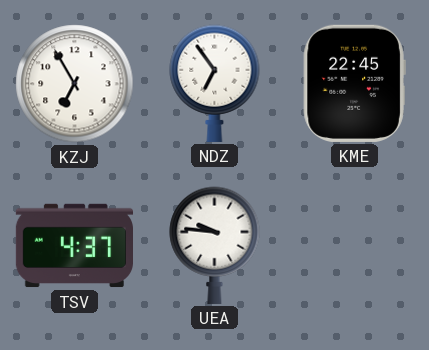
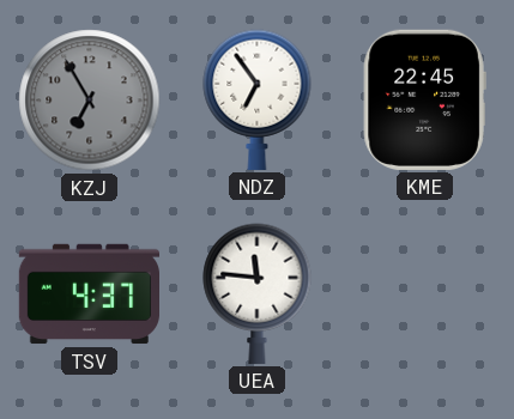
KZJ dial: white -> grey
UEA: 9:46 -> 11:46
